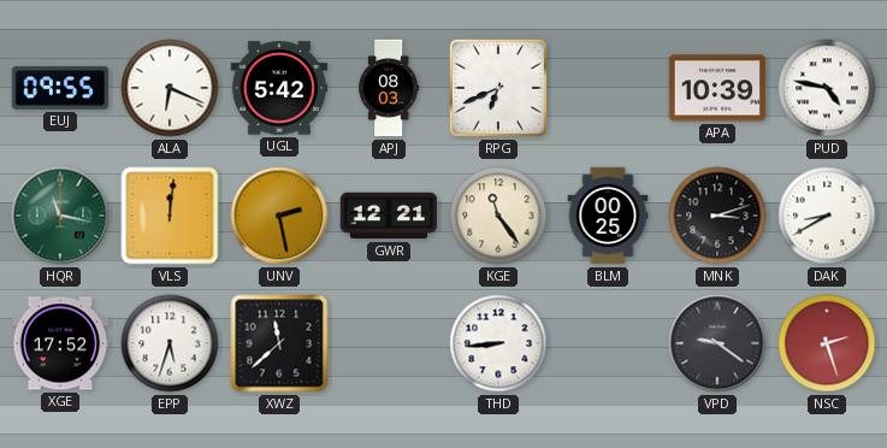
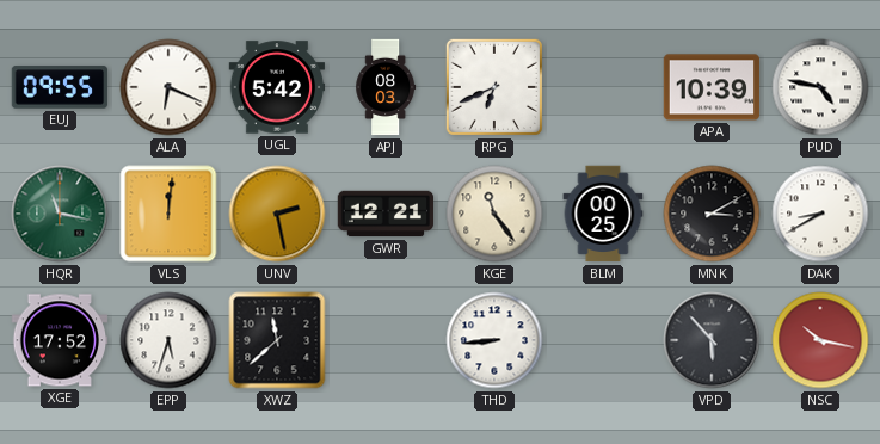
MNK: 3:12 -> 3:10
VPD: 9:21 -> 5:53
NSC: 2:27 -> 10:17
